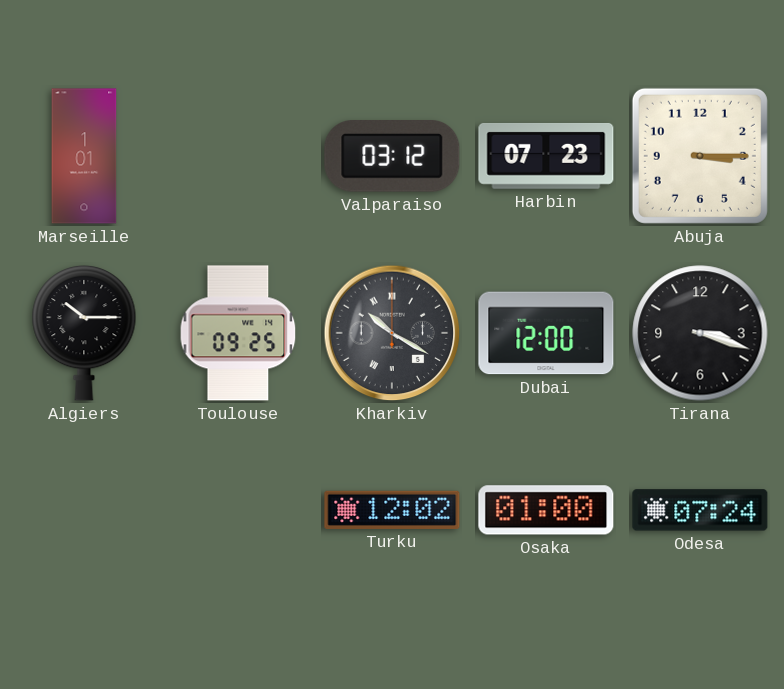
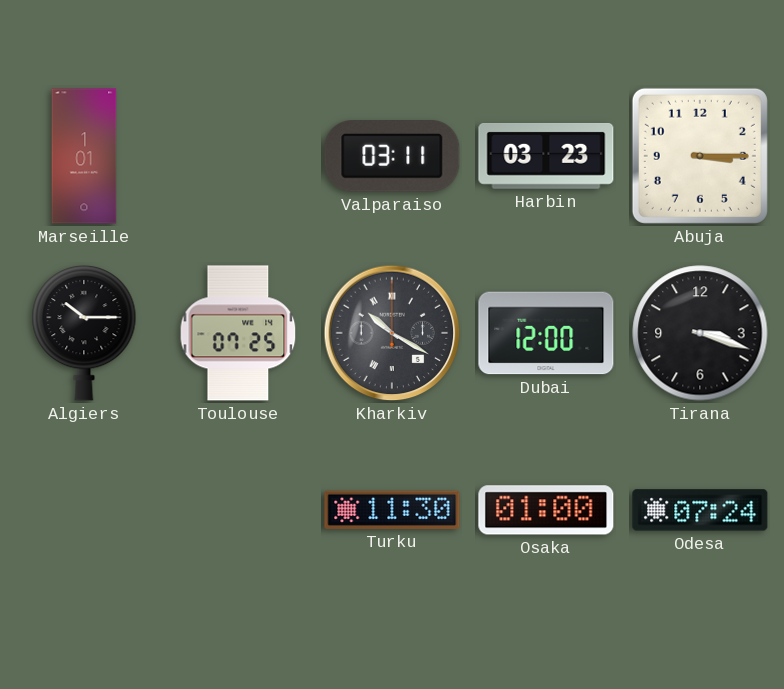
Valparaiso: 03:12 -> 03:11
Harbin: 07:23 -> 03:23
Toulouse: 09:25 -> 07:25
Turku: 12:02 -> 11:30
